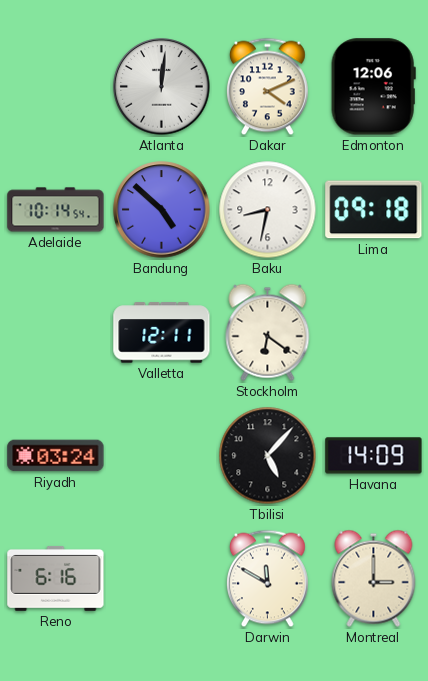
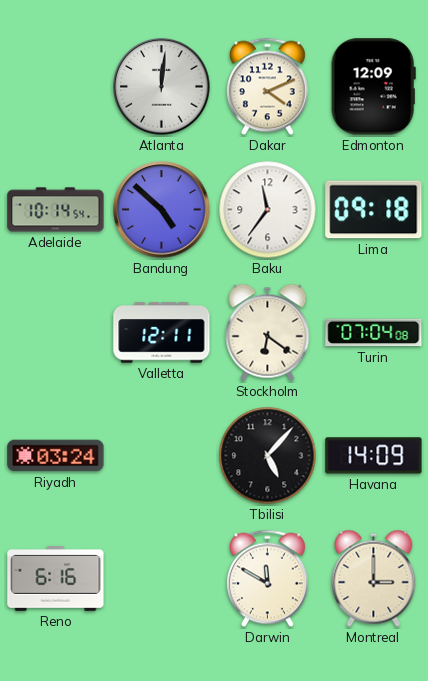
Edmonton: 12:06 -> 12:09
Baku: 8:32 -> 11:36
Turin: none -> 07:04
